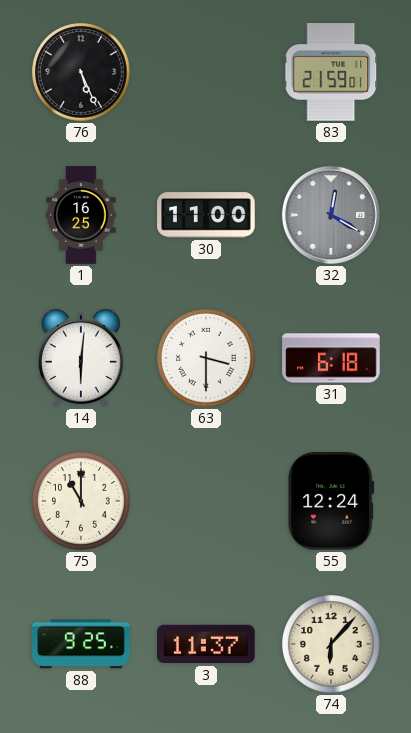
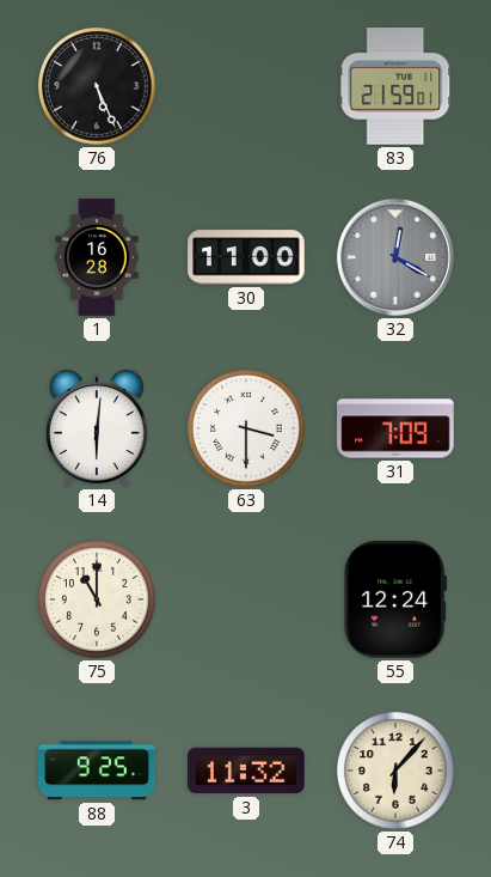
1: 16:25 -> 16:28
31: 6:18 -> 7:09
3: 11:37 -> 11:32
